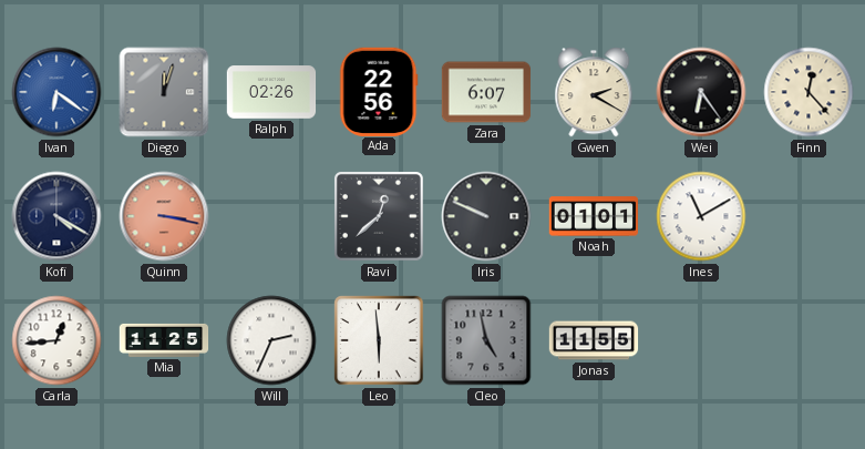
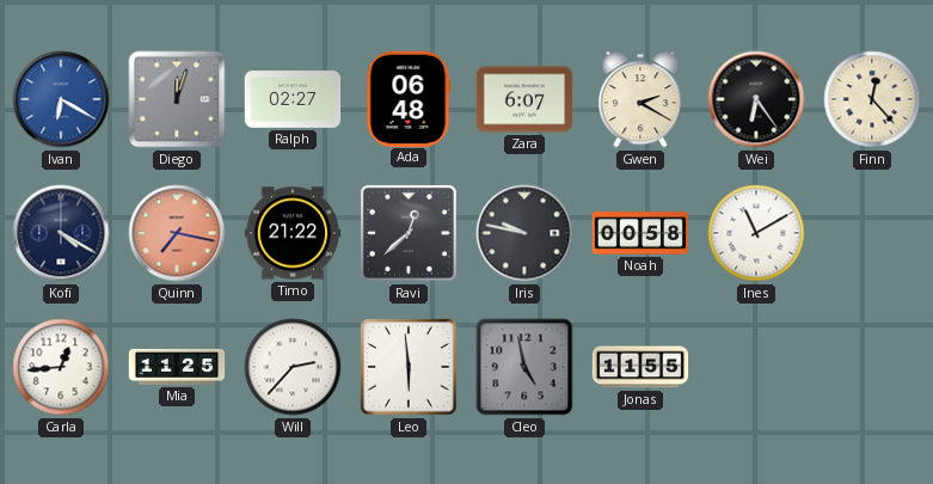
Ivan: 6:21 -> 6:20
Ralph: 02:26 -> 02:27
Ada: 22:56 -> 06:48
Quinn: 3:17 -> 7:17
Timo: none -> 21:22
Iris: 9:49 -> 9:47
Noah: 01:01 -> 00:58
Will: 2:34 -> 2:37
